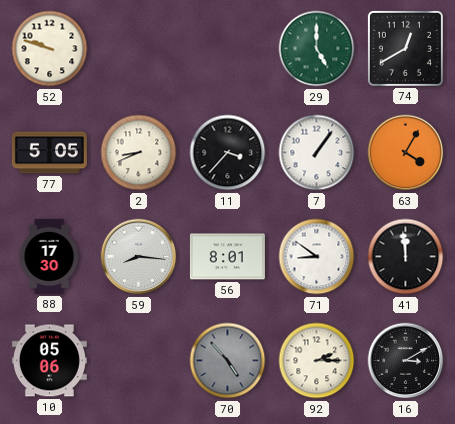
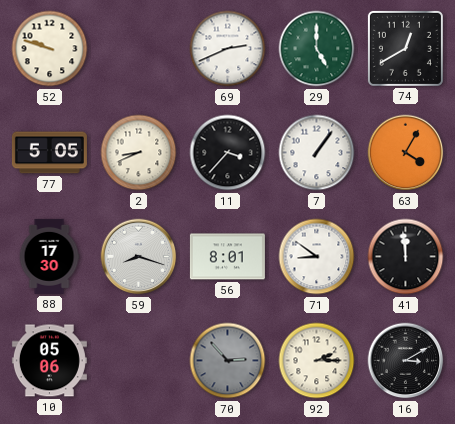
69: none -> 2:41
59: 8:16 -> 8:18
70: 4:53 -> 2:53
